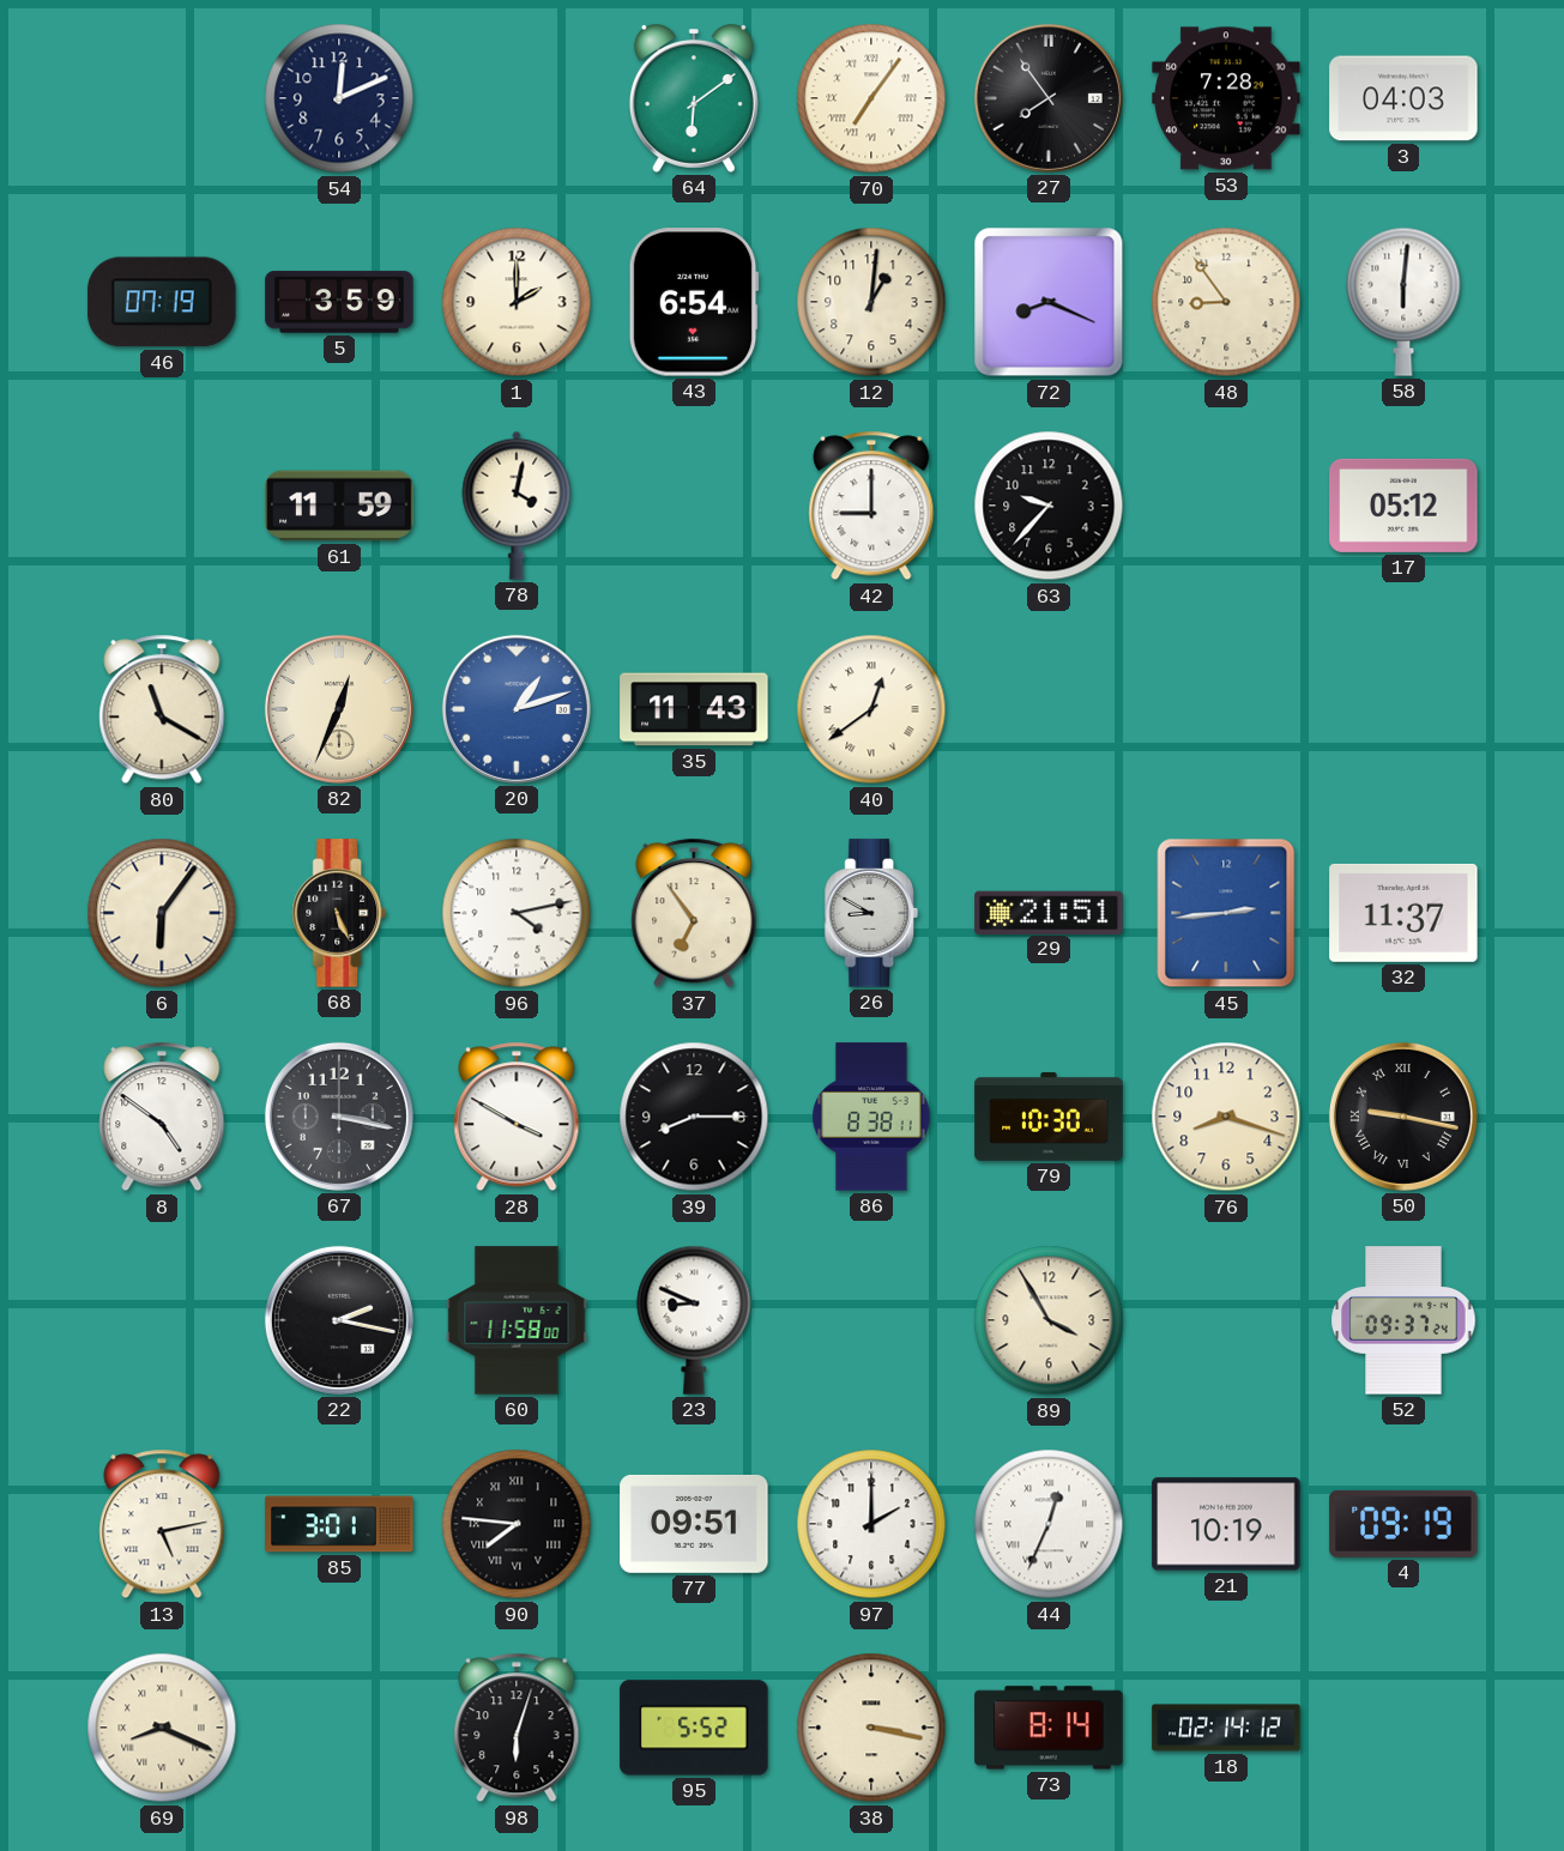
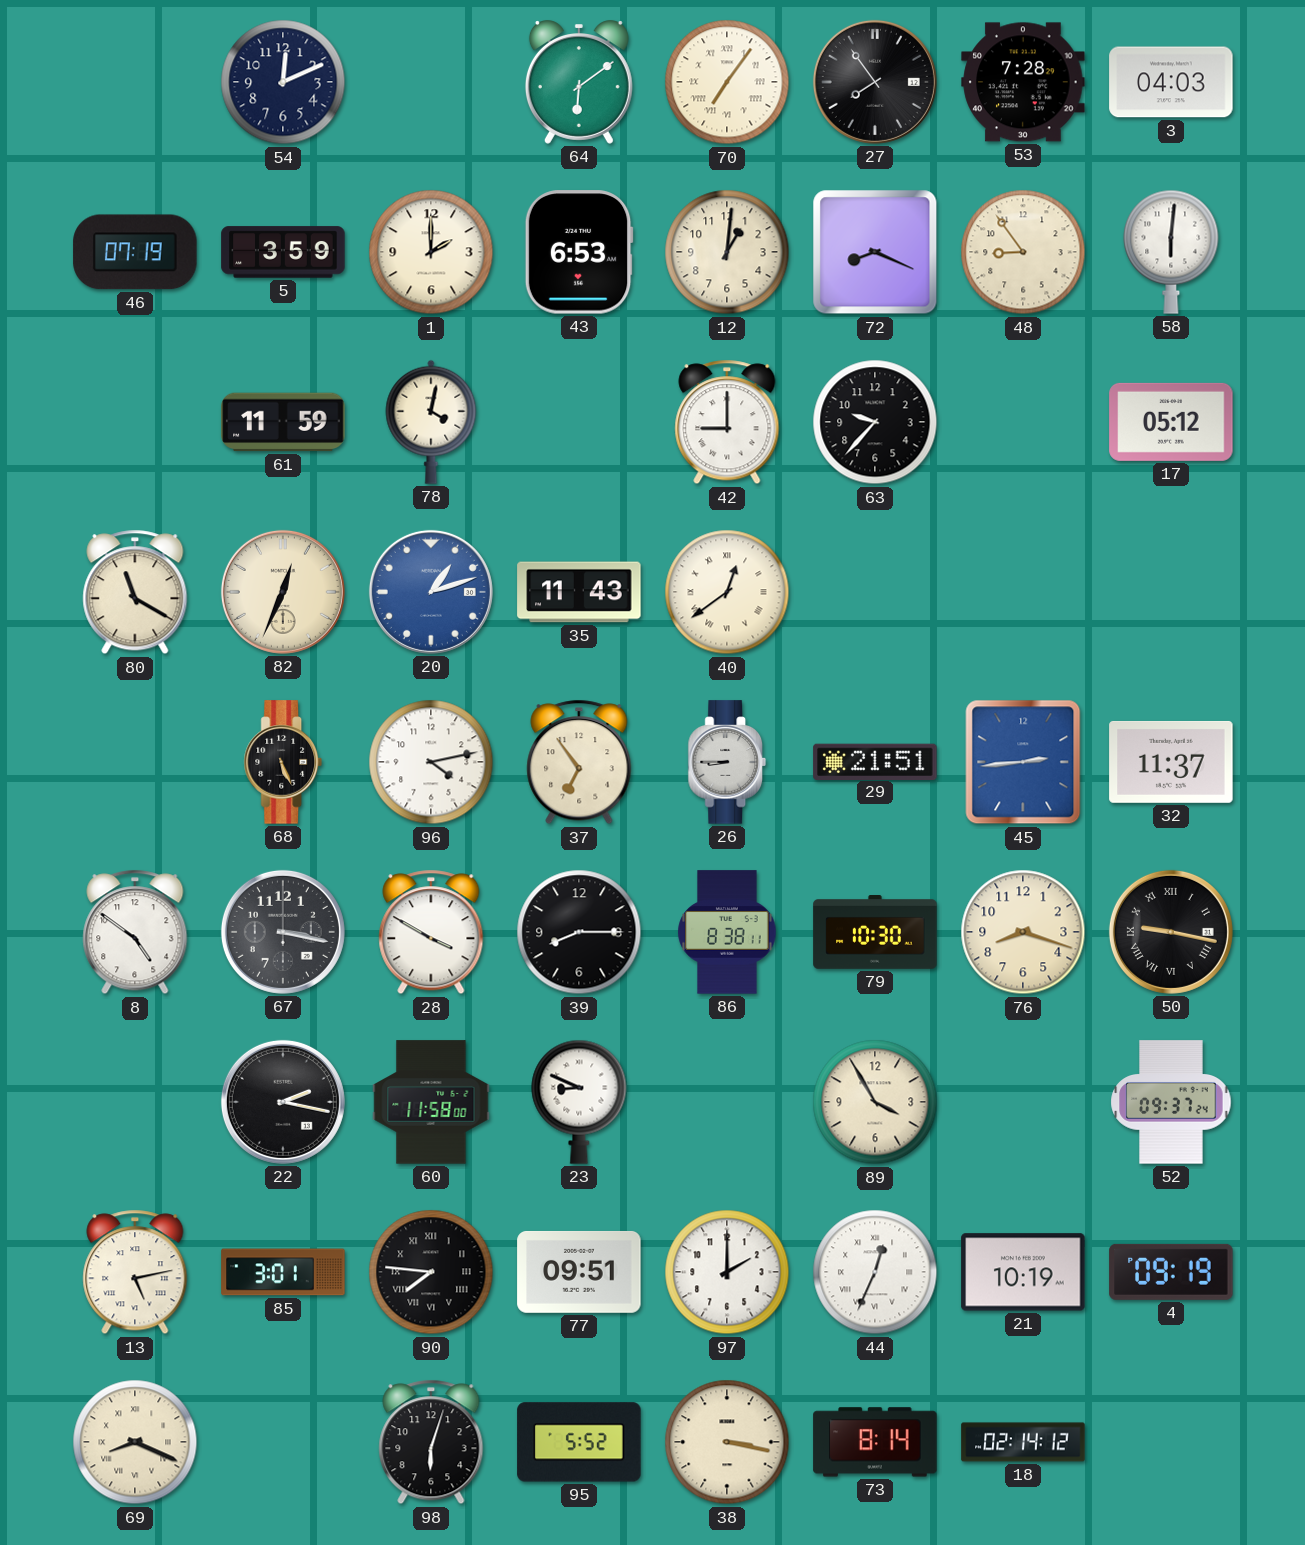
43: 6:54 -> 6:53
6: 6:06 -> none
26: 8:50 -> 8:45
